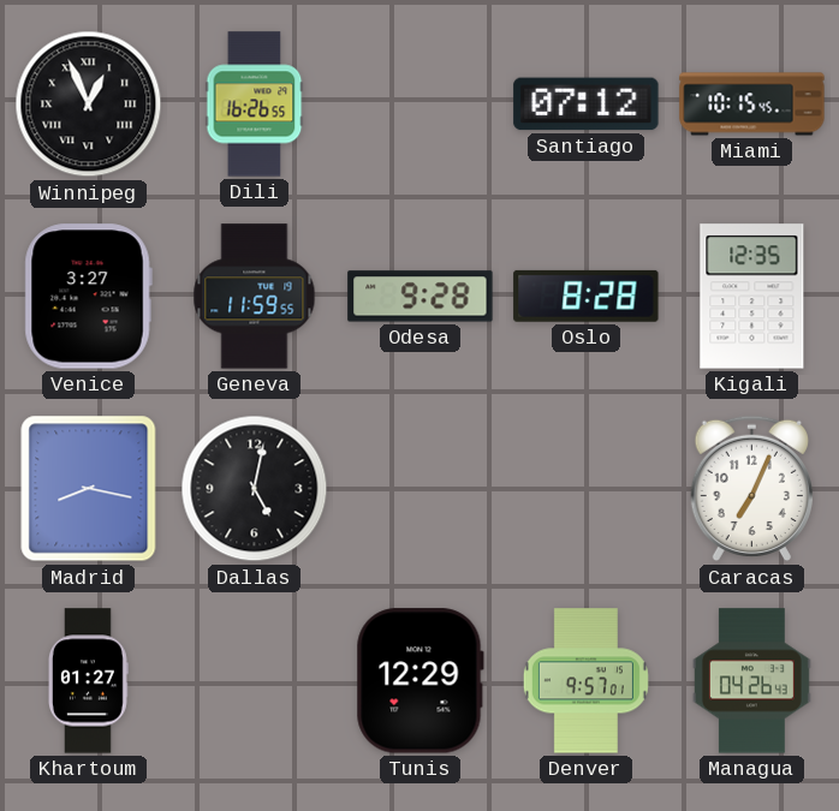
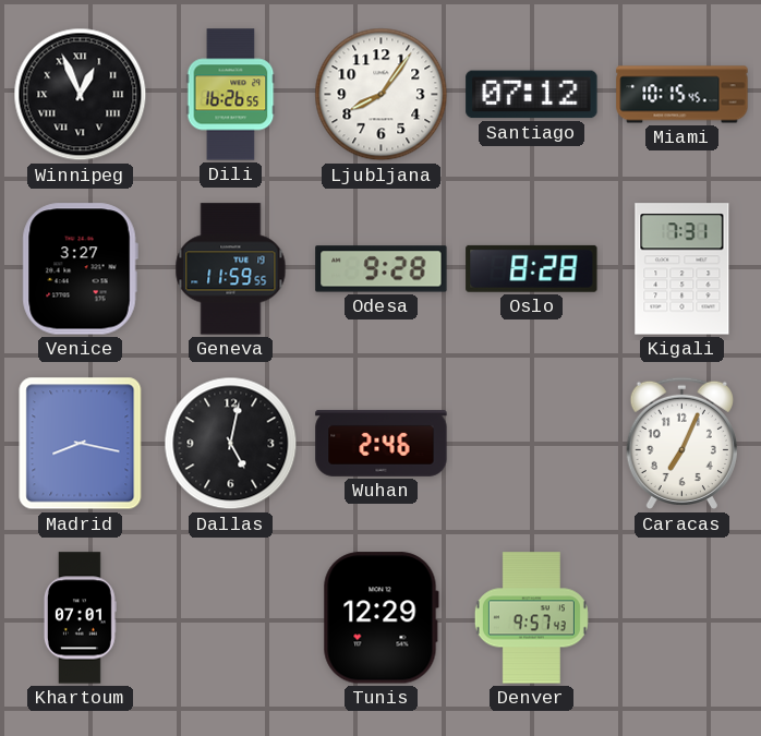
Ljubljana: none -> 8:06
Kigali: 12:35 -> 7:31
Wuhan: none -> 2:46
Khartoum: 01:27 -> 07:01
Denver: 9:57:01 -> 9:57:43
Managua: 04:26 -> none
